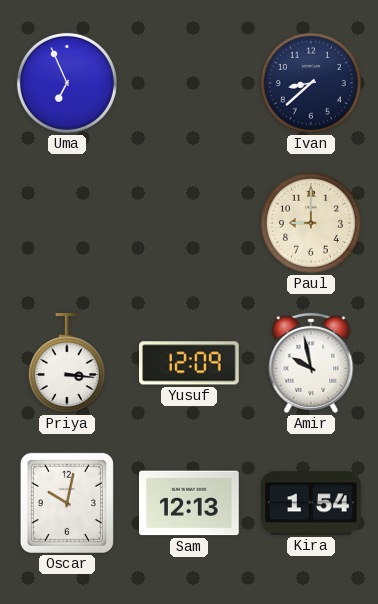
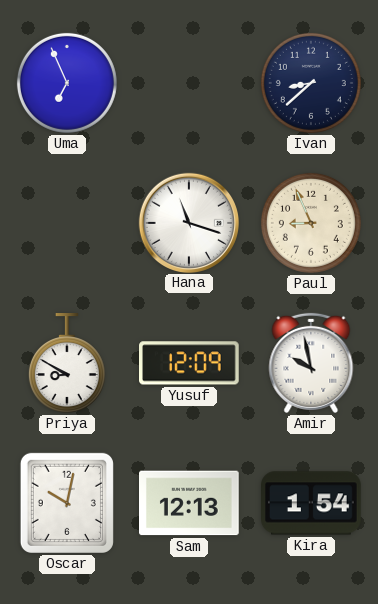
Hana: none -> 11:18
Paul: 9:00 -> 8:56
Priya: 3:16 -> 8:50
